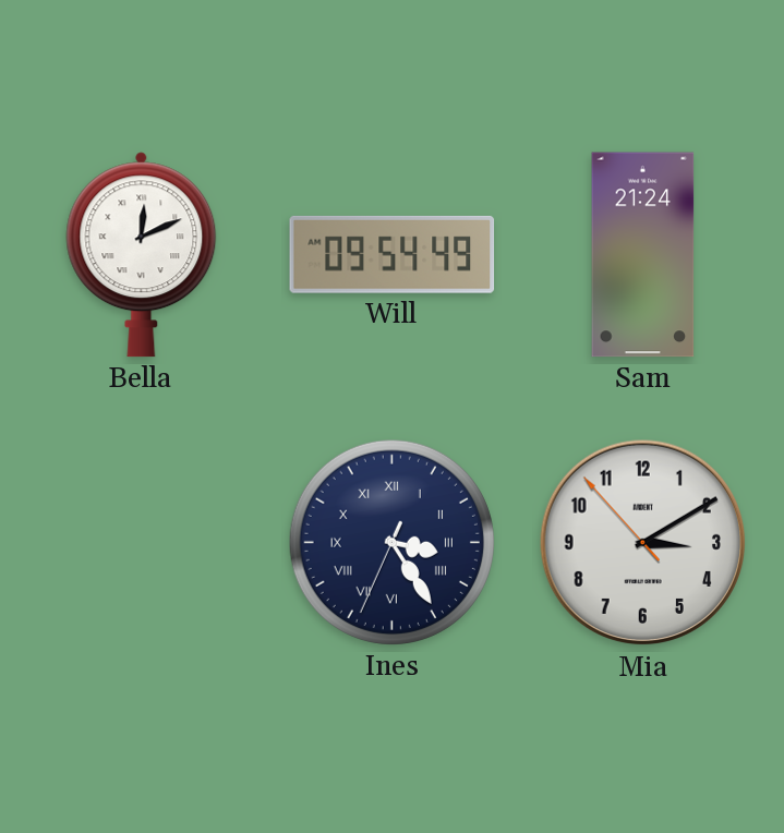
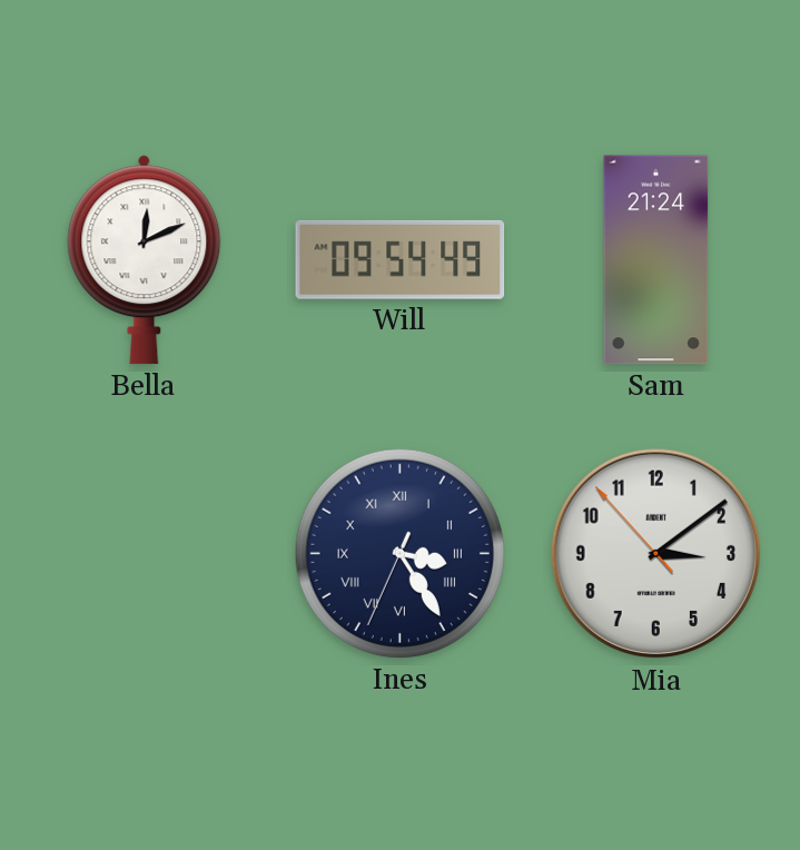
Mia: 3:09 -> 3:08
